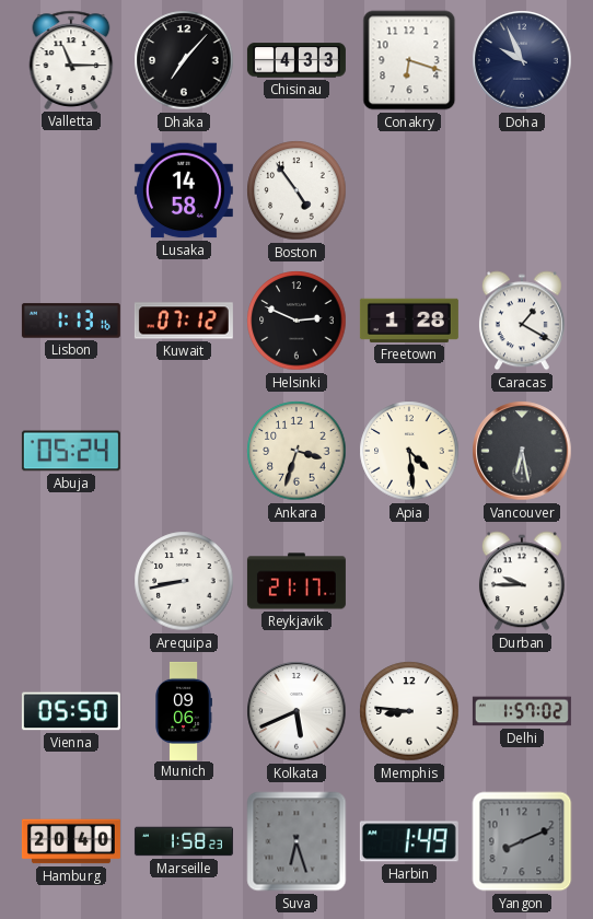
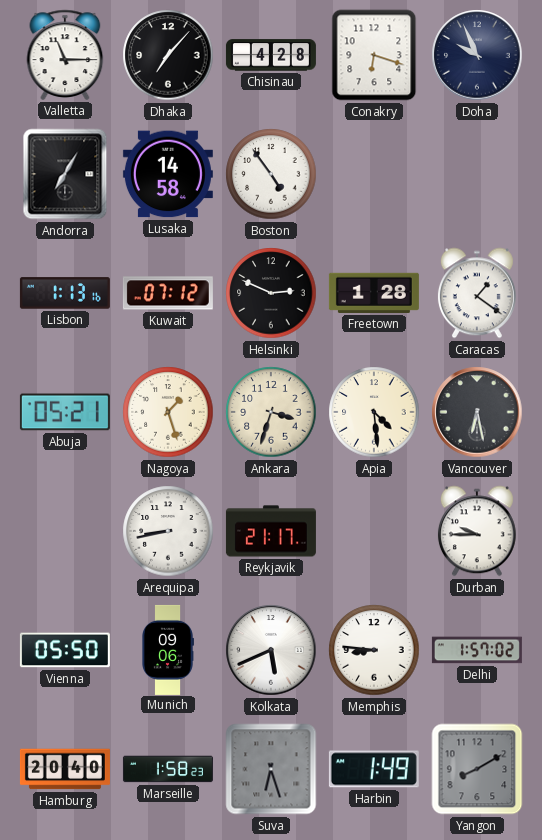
Chisinau: 4:33 -> 4:28
Andorra: none -> 7:05
Caracas: 1:20 -> 1:21
Abuja: 05:24 -> 05:21
Nagoya: none -> 1:27
Yangon: 8:11 -> 8:10
